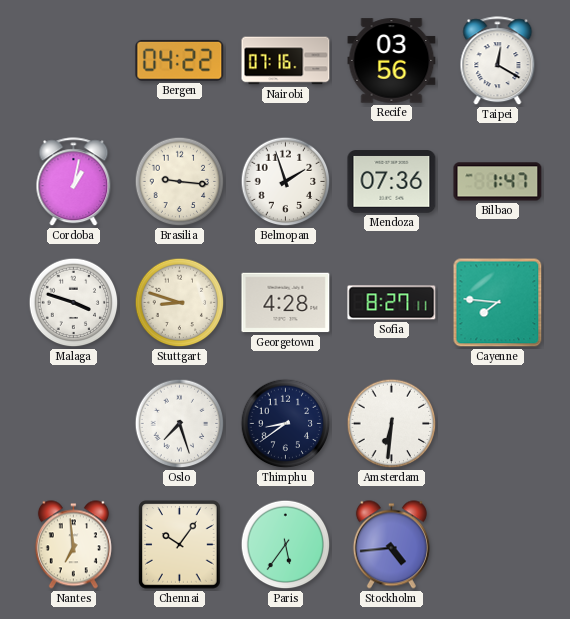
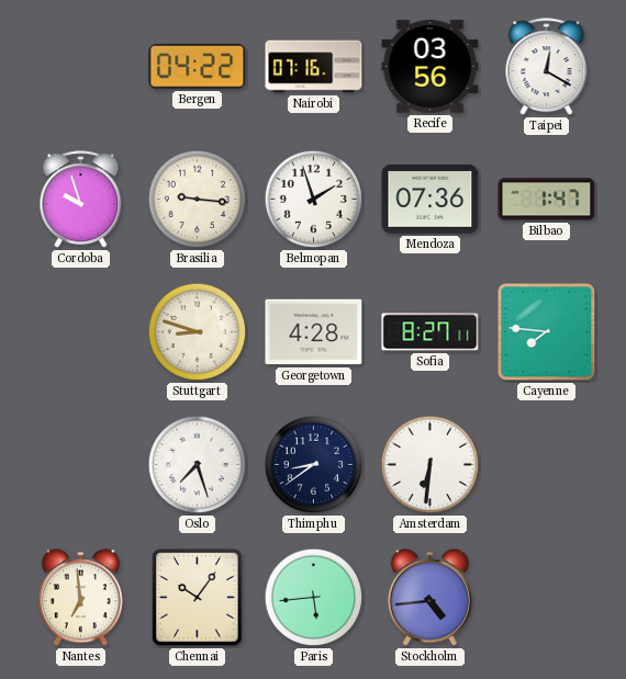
Cordoba: 1:02 -> 9:57
Malaga: 3:48 -> none
Paris: 5:36 -> 5:44
